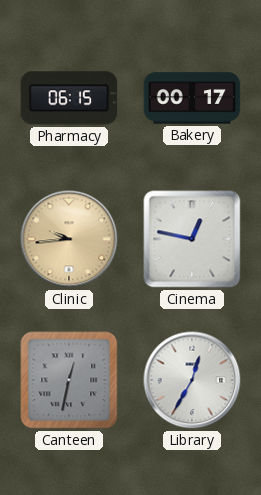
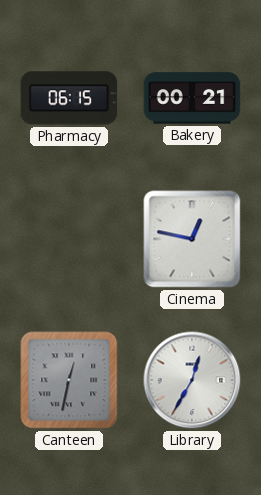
Bakery: 00:17 -> 00:21
Clinic: 9:44 -> none
